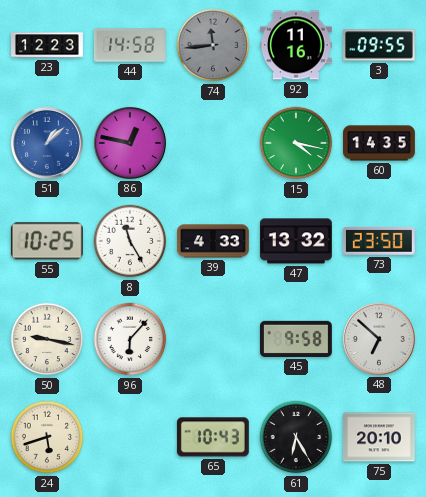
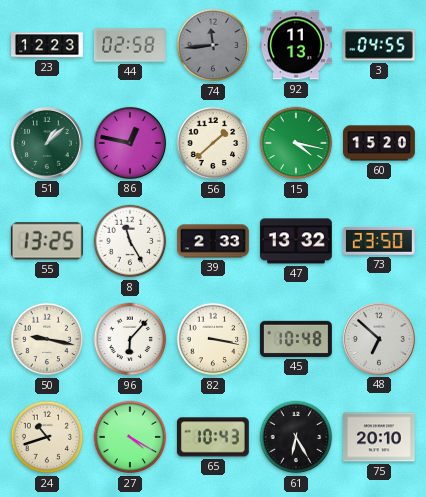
44: 14:58 -> 02:58
92: 11:16 -> 11:13
3: 09:55 -> 04:55
51 dial: blue -> green
56: none -> 1:38
60: 14:35 -> 15:20
55: 10:25 -> 13:25
39: 4:33 -> 2:33
82: none -> 3:17
45: 9:58 -> 10:48
24: 5:42 -> 10:42
27: none -> 4:20
